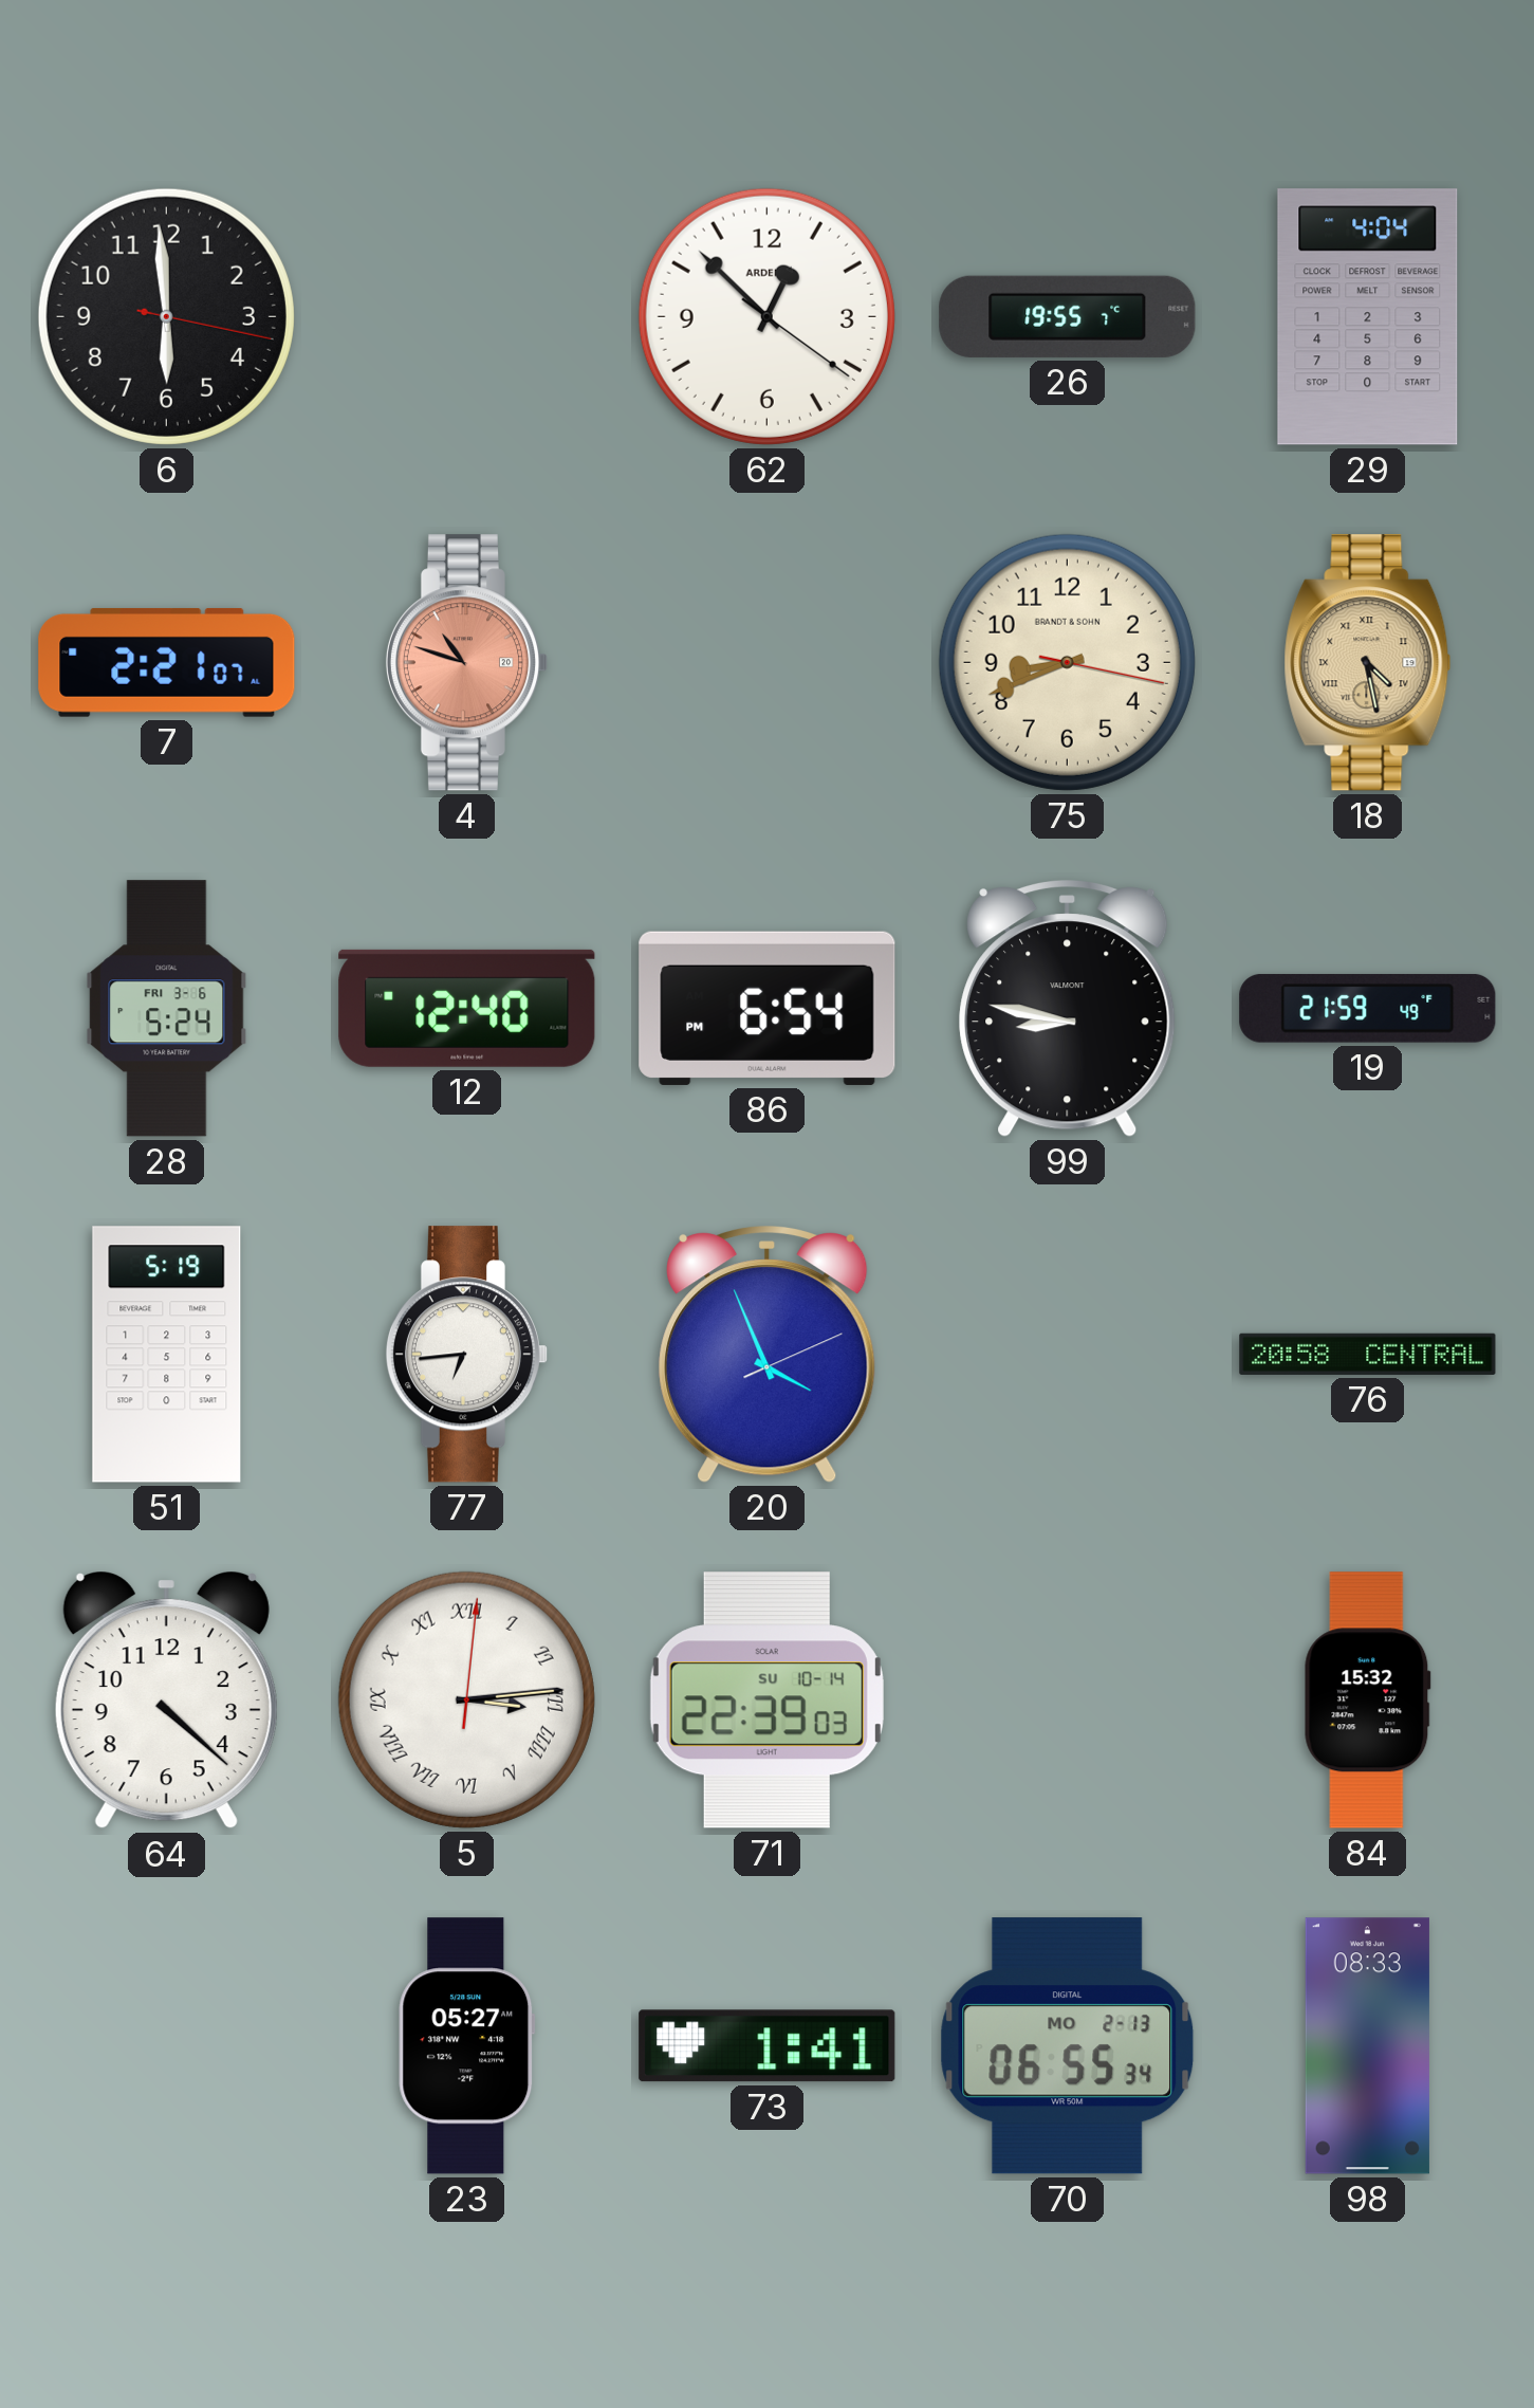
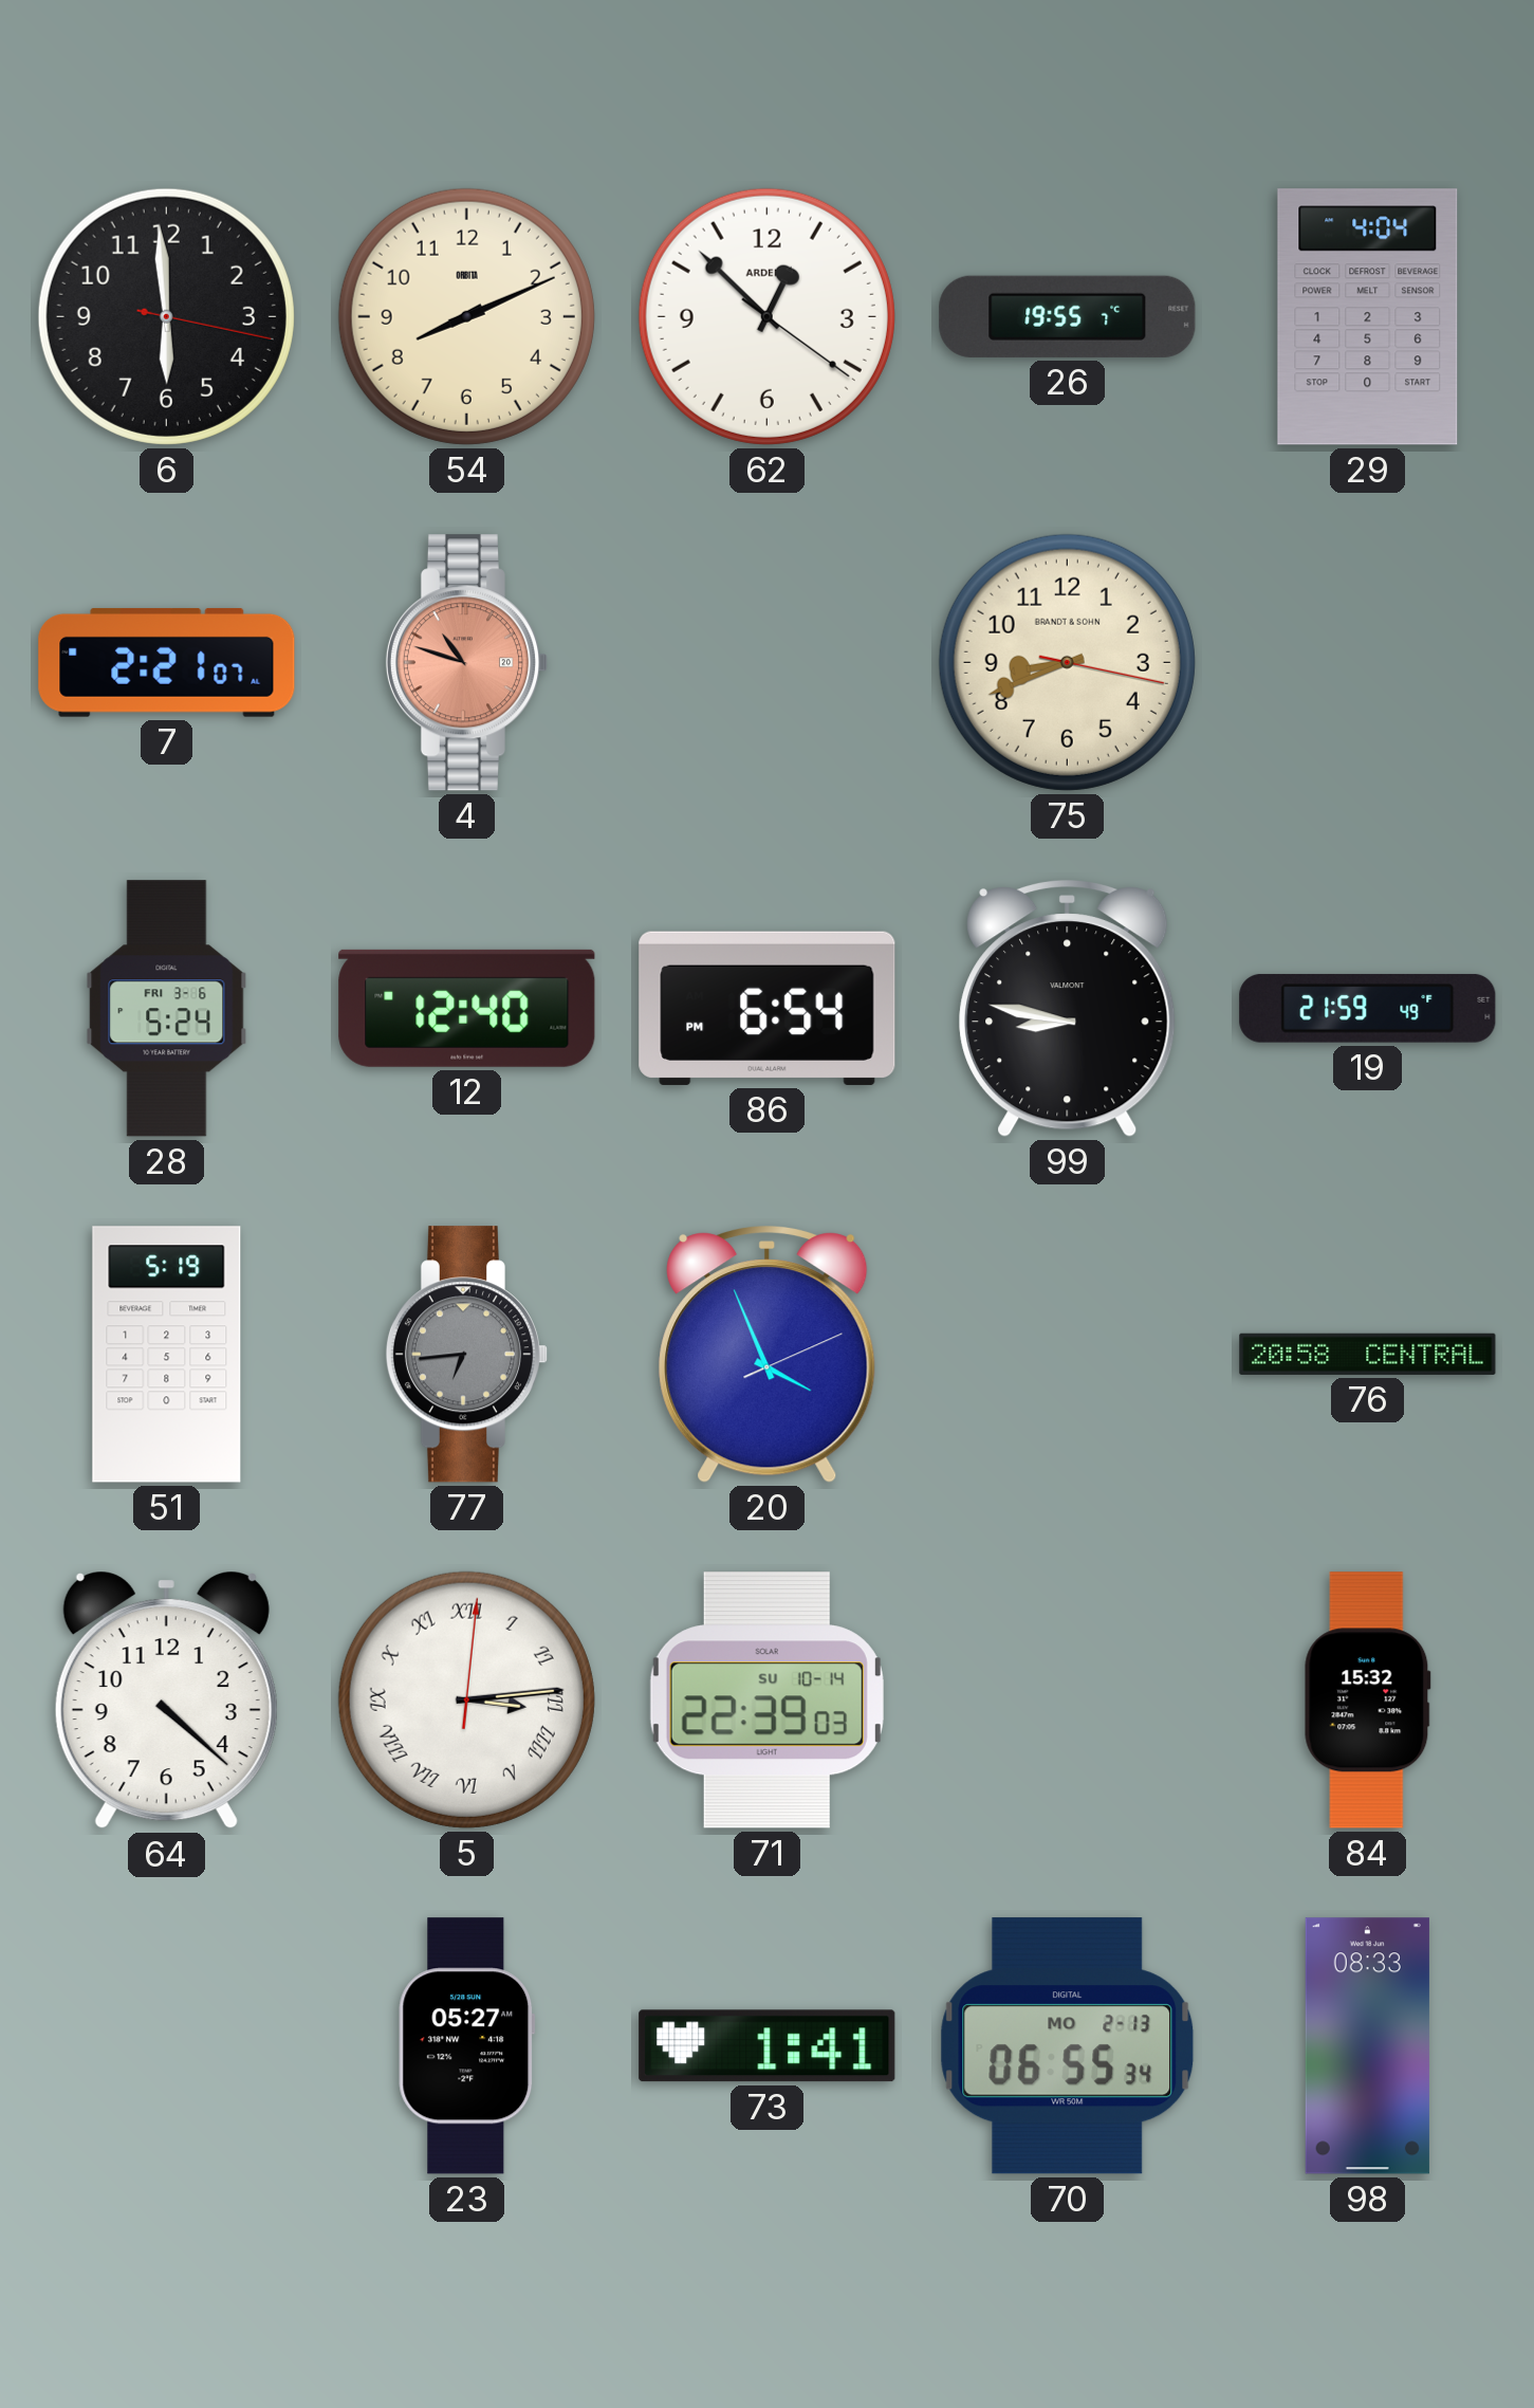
54: none -> 8:11
18: 4:28 -> none
77 dial: white -> grey
